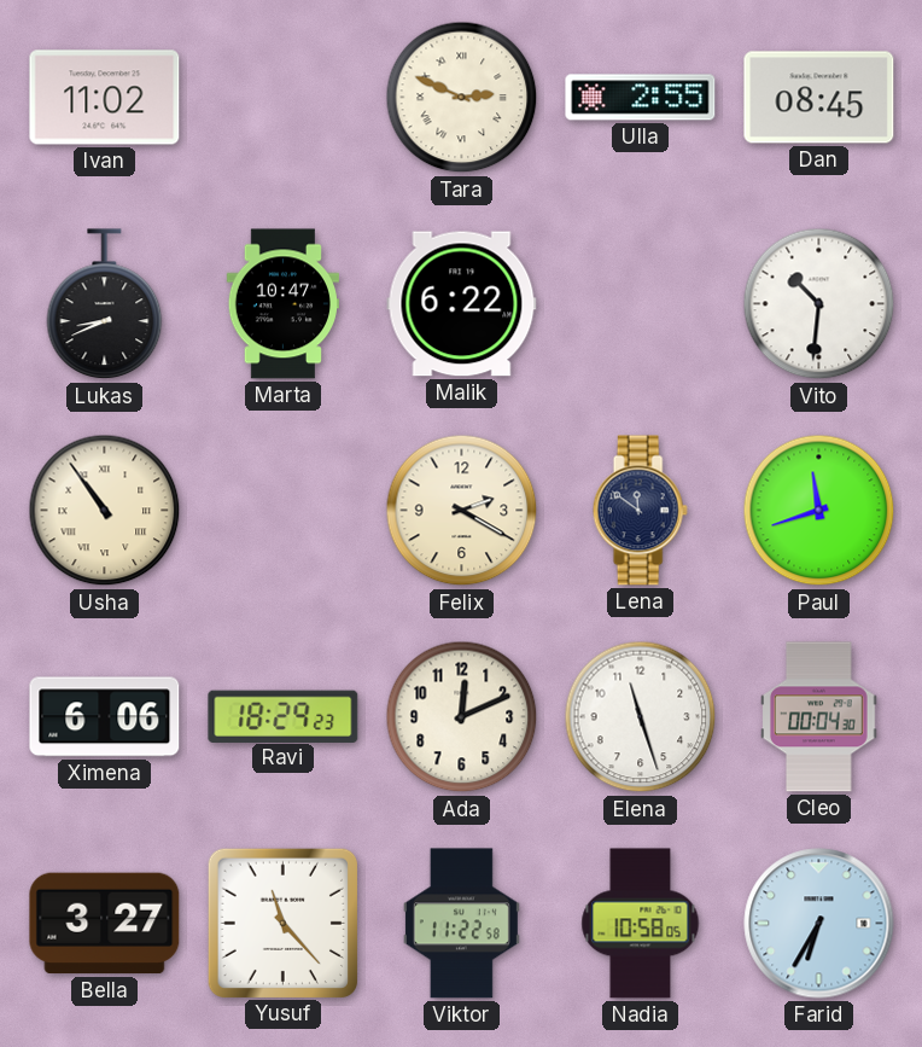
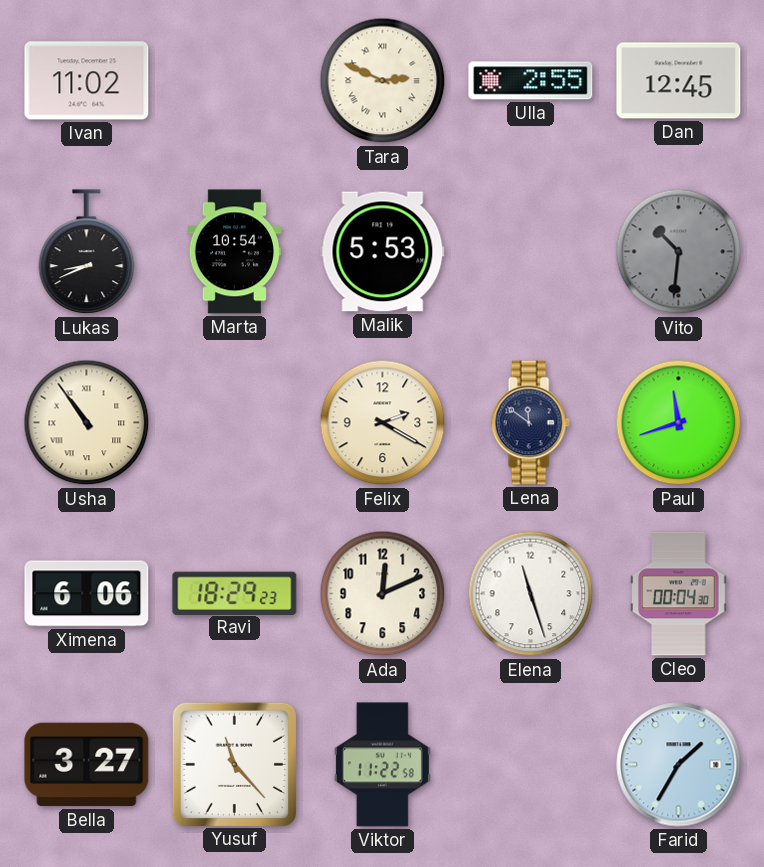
Dan: 08:45 -> 12:45
Marta: 10:47 -> 10:54
Malik: 6:22 -> 5:53
Vito dial: white -> grey
Nadia: 10:58 -> none
Farid: 6:35 -> 1:35
